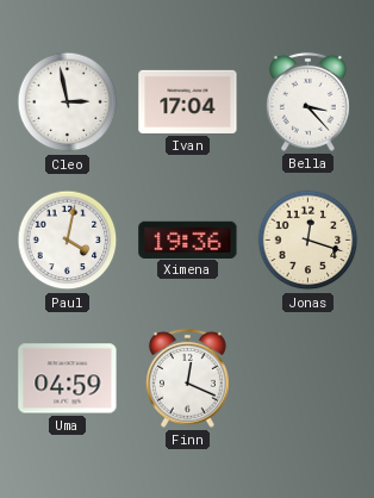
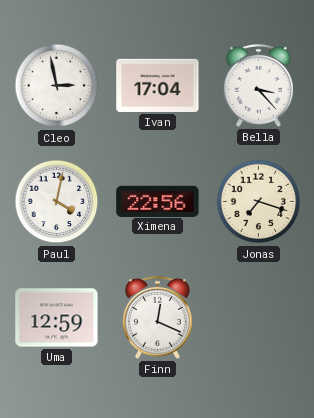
Ximena: 19:36 -> 22:56
Jonas: 12:18 -> 7:18
Uma: 04:59 -> 12:59
